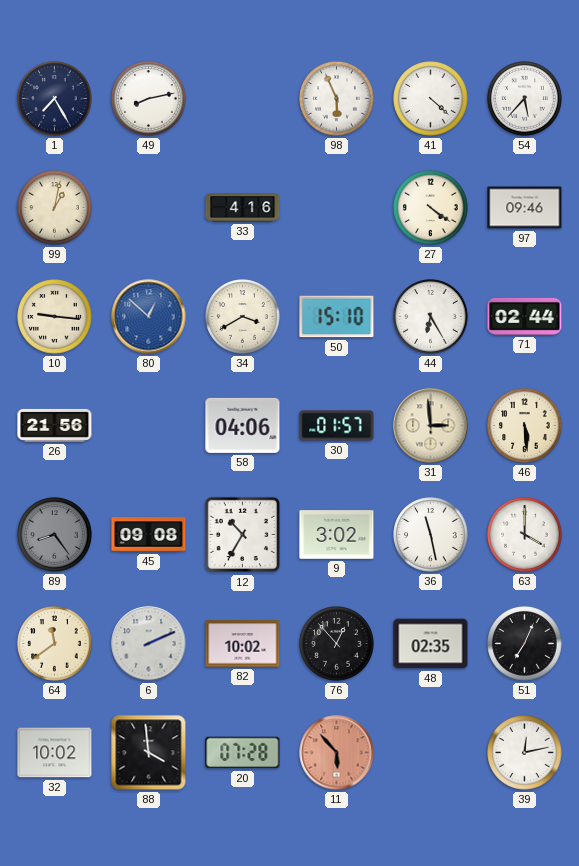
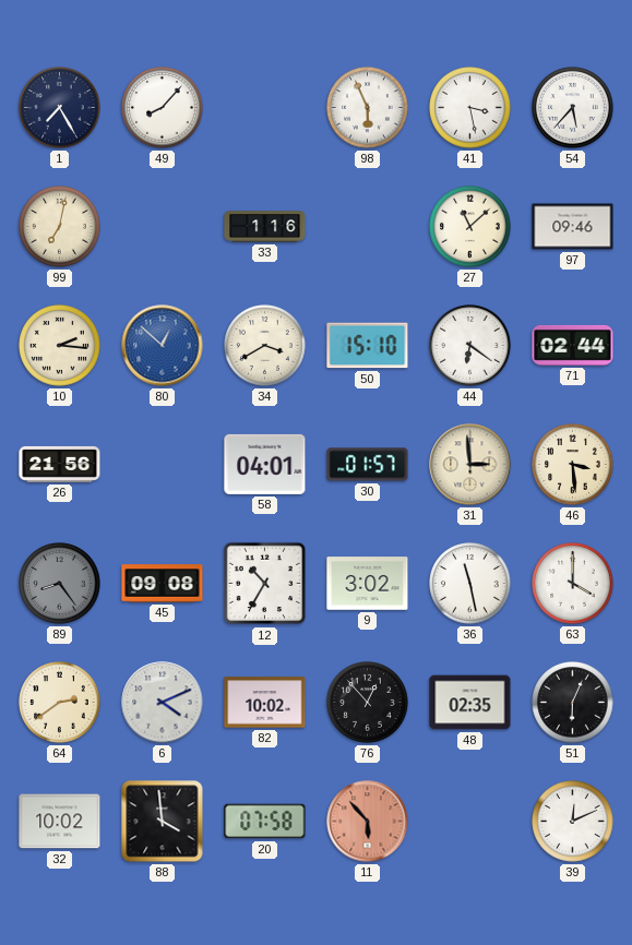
49: 8:13 -> 8:07
41: 4:22 -> 3:28
99: 1:02 -> 7:02
33: 4:16 -> 1:16
27: 4:21 -> 11:08
10: 9:16 -> 2:16
44: 6:25 -> 6:21
58: 04:06 -> 04:01
46: 5:29 -> 3:29
64: 11:39 -> 2:39
6: 2:11 -> 4:11
51: 7:04 -> 6:04
20: 07:28 -> 07:58
39: 12:13 -> 12:11
